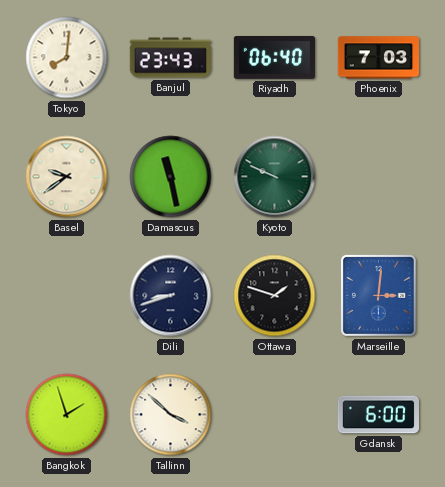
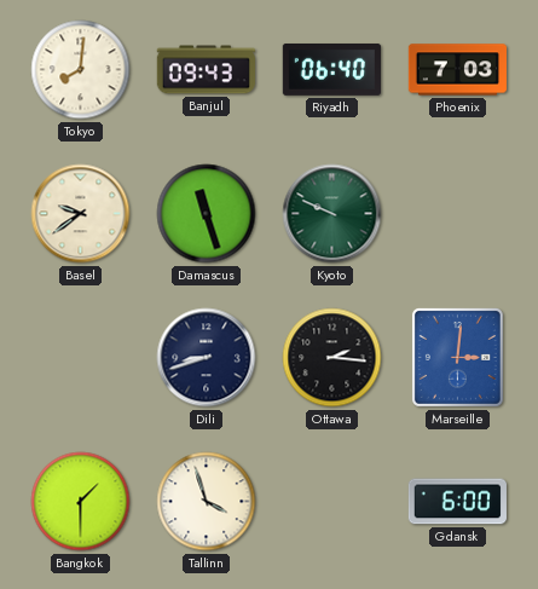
Banjul: 23:43 -> 09:43
Damascus: 11:28 -> 11:27
Ottawa: 1:48 -> 2:16
Bangkok: 1:57 -> 1:30
Tallinn: 3:52 -> 3:57
